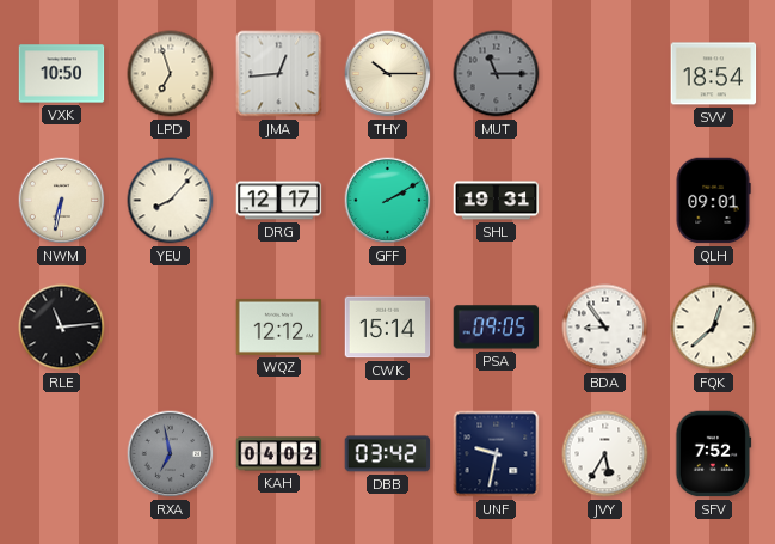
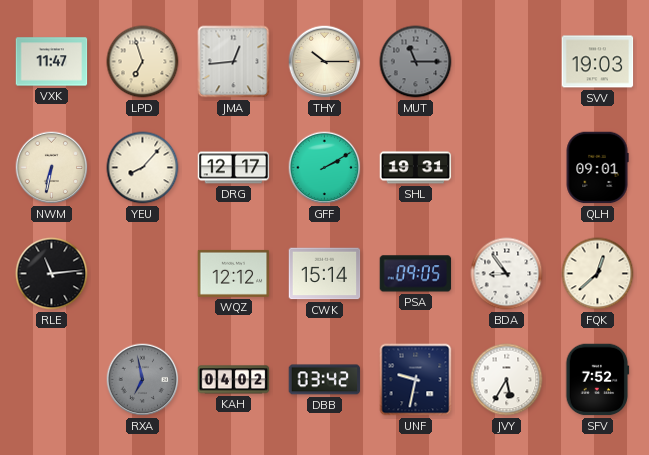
VXK: 10:50 -> 11:47
SVV: 18:54 -> 19:03
